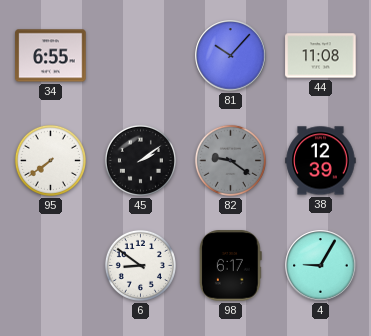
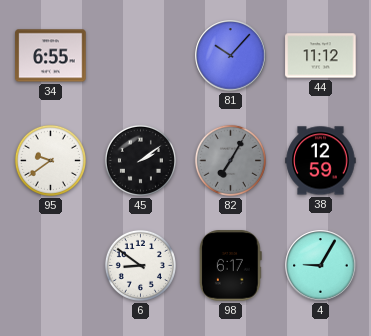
44: 11:08 -> 11:12
95: 7:39 -> 9:39
82: 9:21 -> 7:05
38: 12:39 -> 12:59
